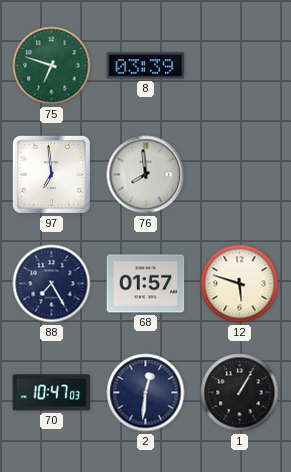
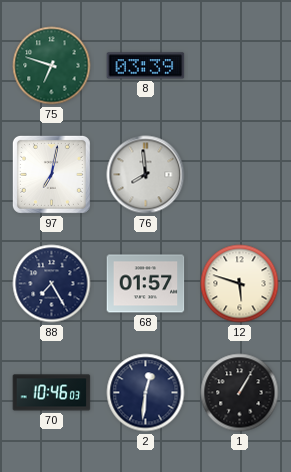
97: 6:59 -> 7:02
70: 10:47 -> 10:46
